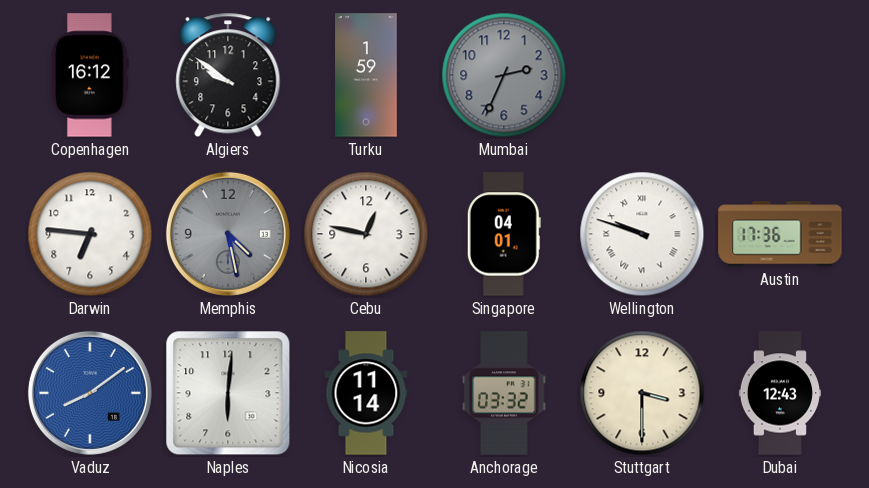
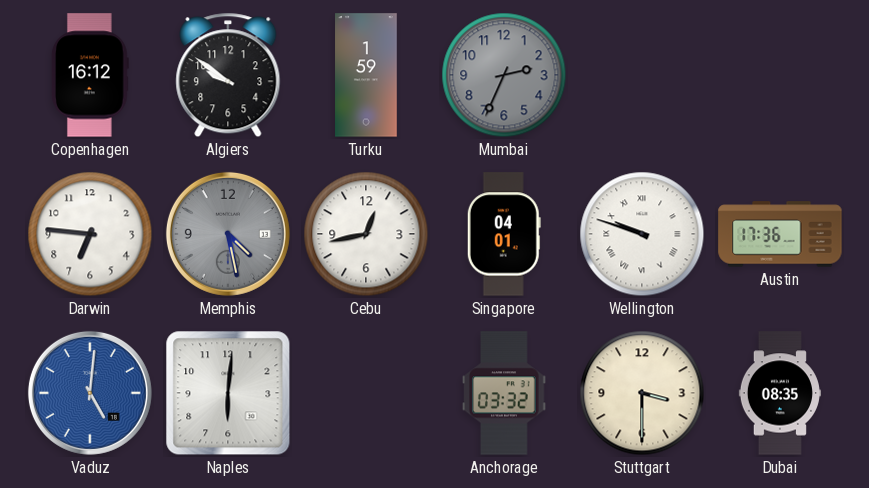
Cebu: 12:47 -> 12:43
Vaduz: 8:09 -> 5:01
Nicosia: 11:14 -> none
Dubai: 12:43 -> 08:35
